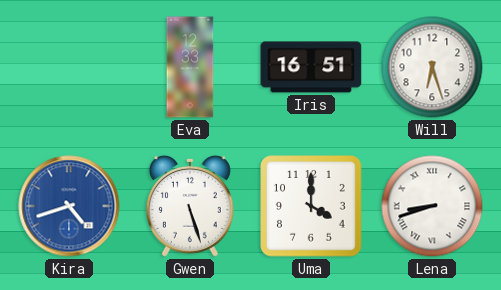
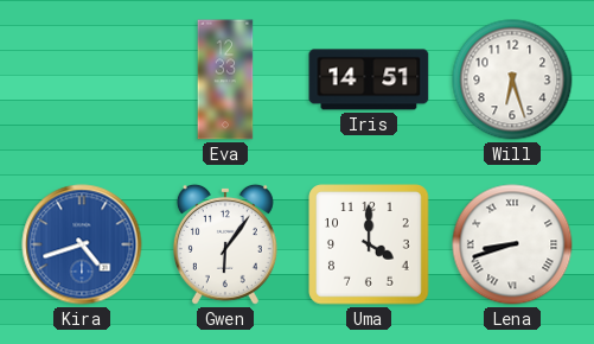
Iris: 16:51 -> 14:51
Gwen: 5:27 -> 6:06
